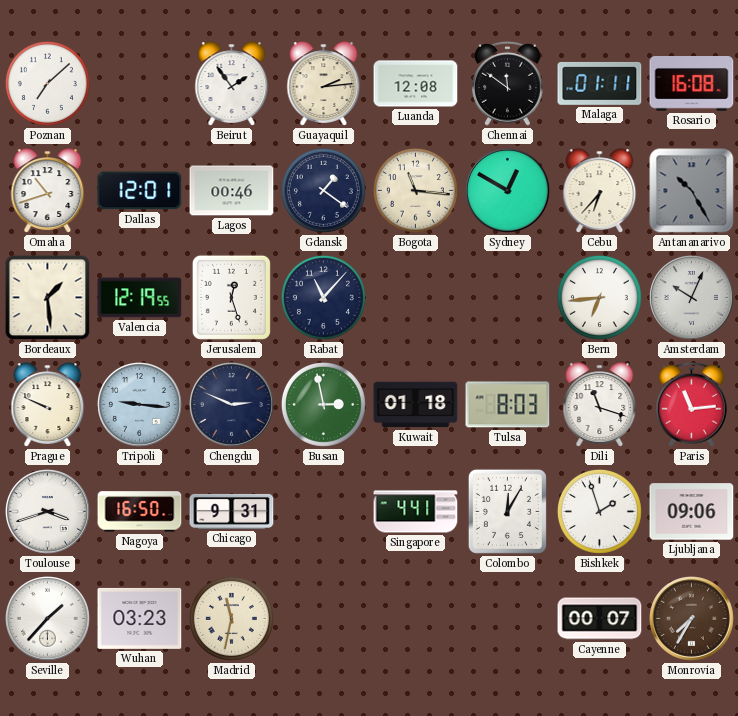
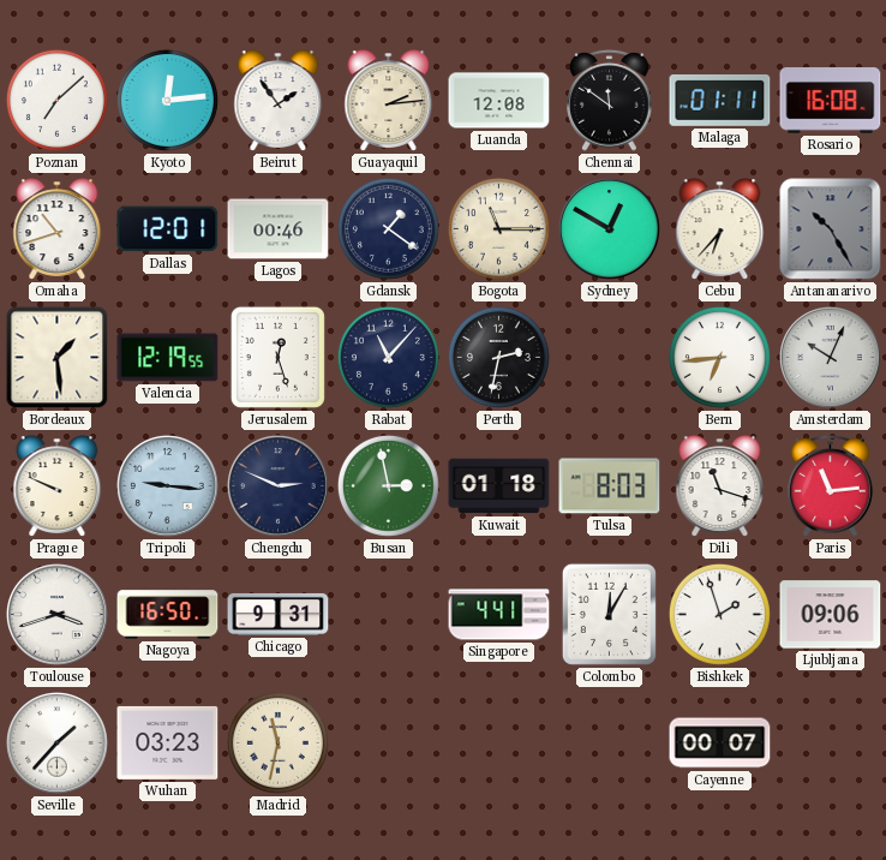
Kyoto: none -> 12:14
Bogota: 11:16 -> 11:15
Perth: none -> 2:32
Monrovia: 7:35 -> none
